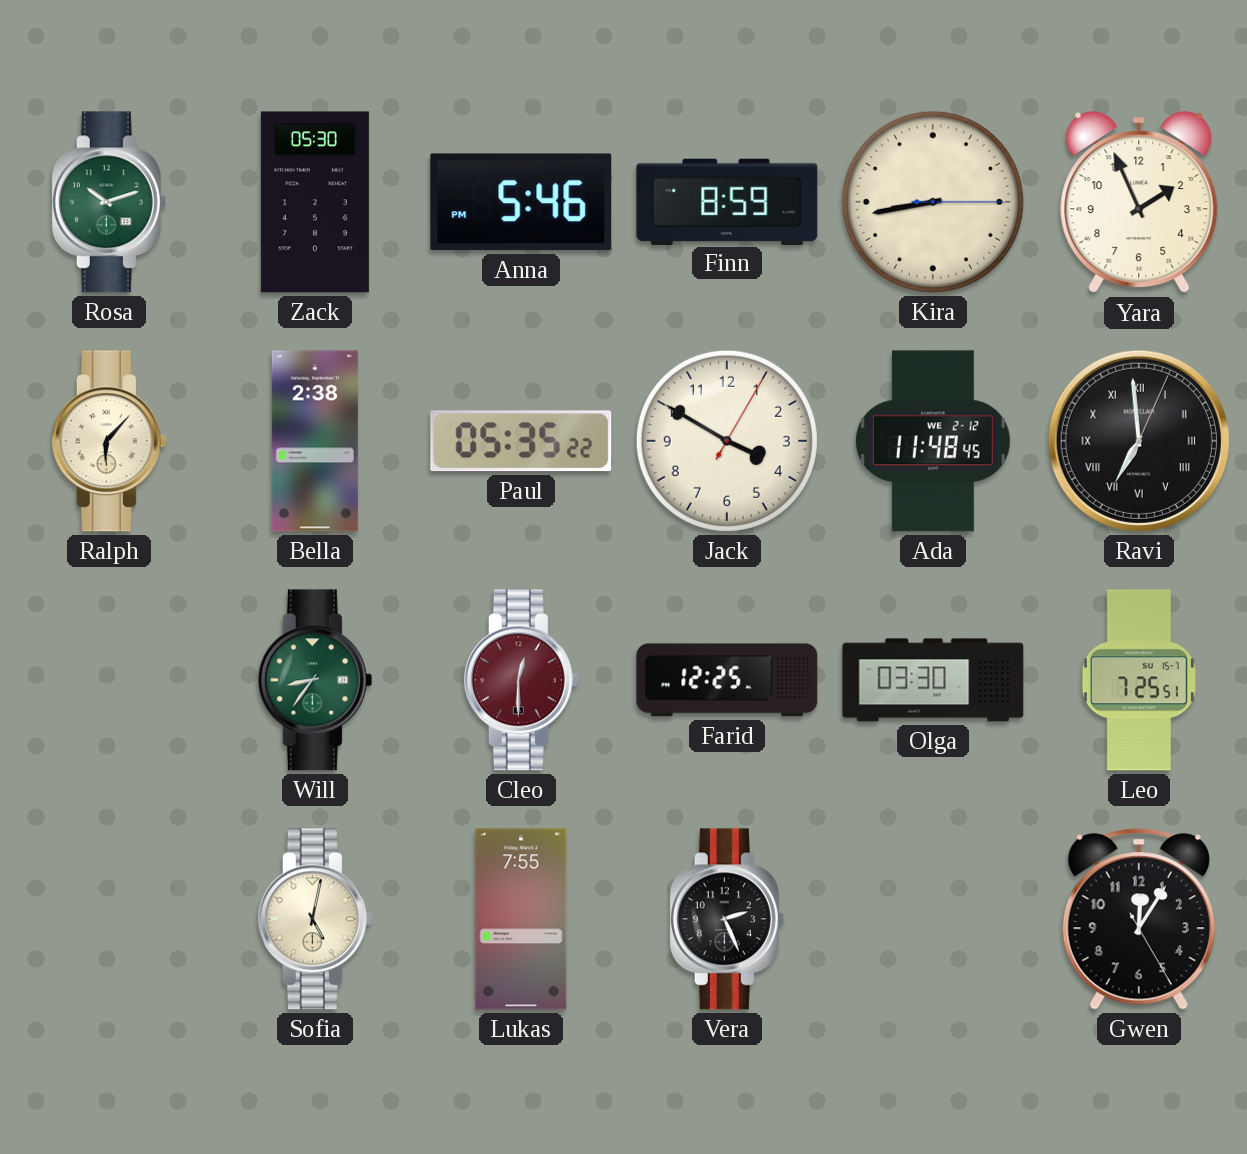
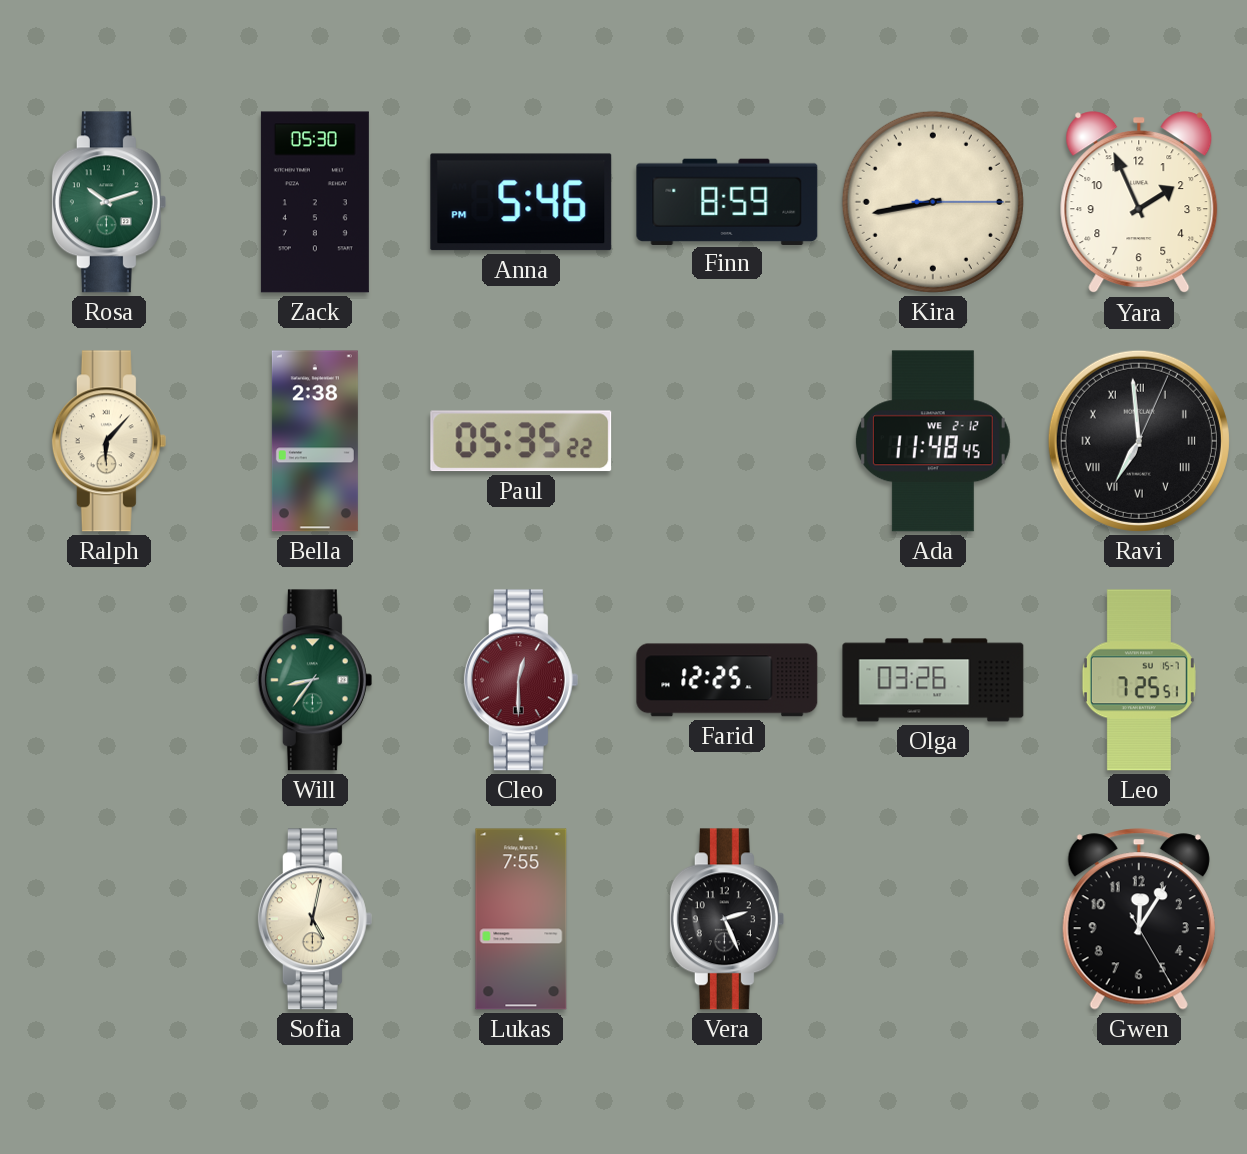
Jack: 3:50 -> none
Olga: 03:30 -> 03:26
